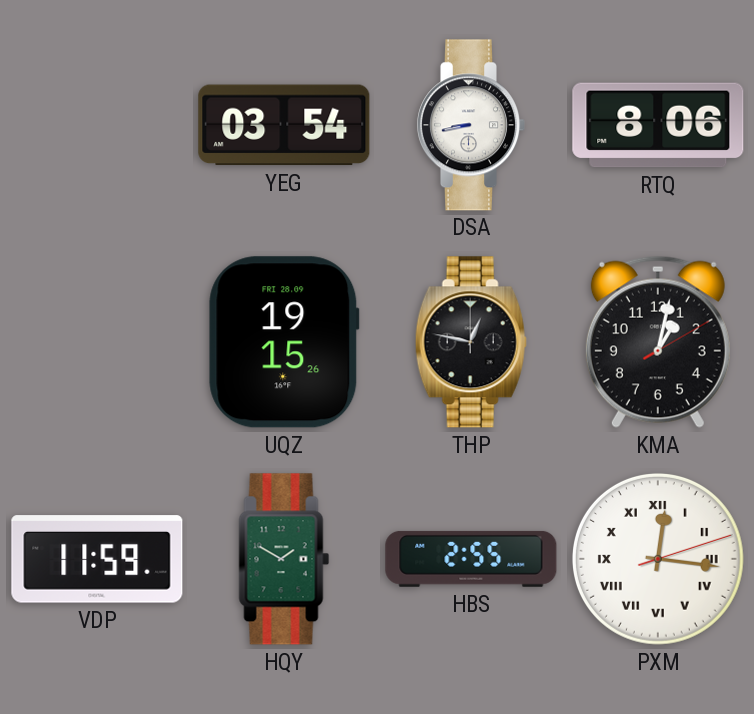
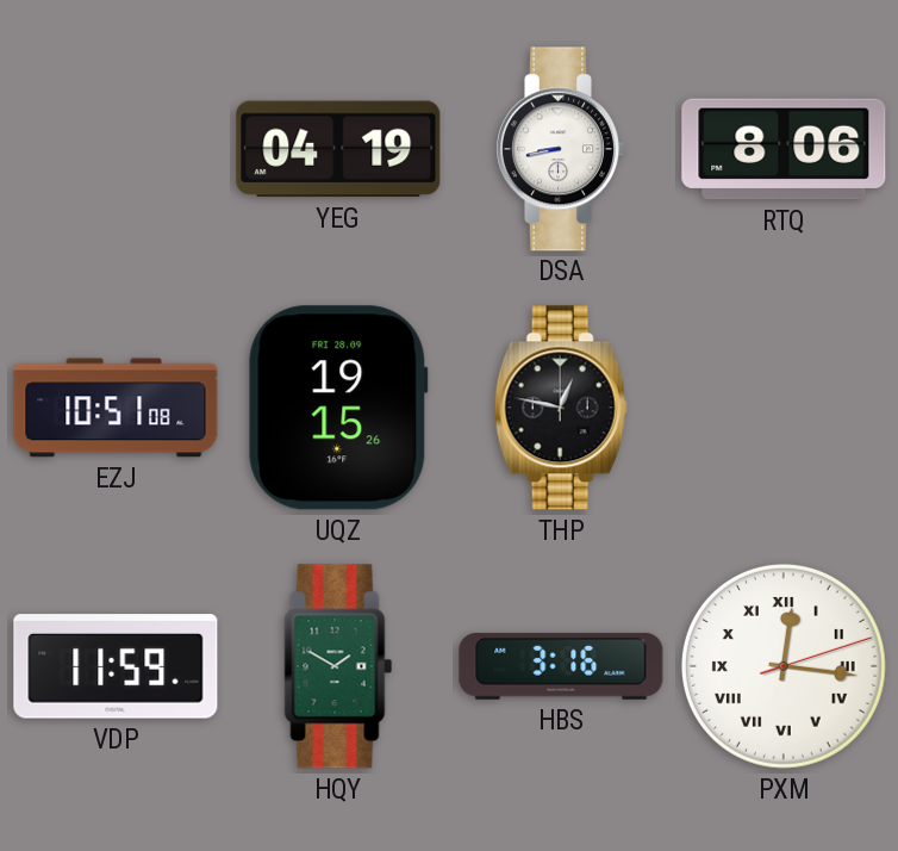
YEG: 03:54 -> 04:19
EZJ: none -> 10:51
KMA: 1:02 -> none
HBS: 2:55 -> 3:16
